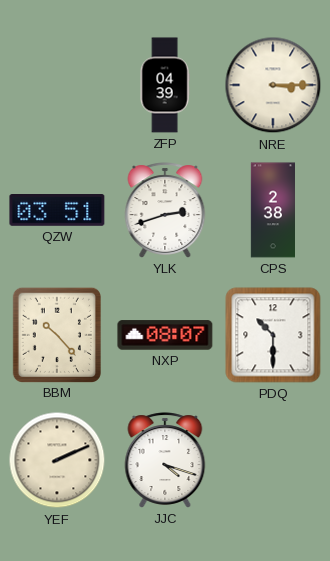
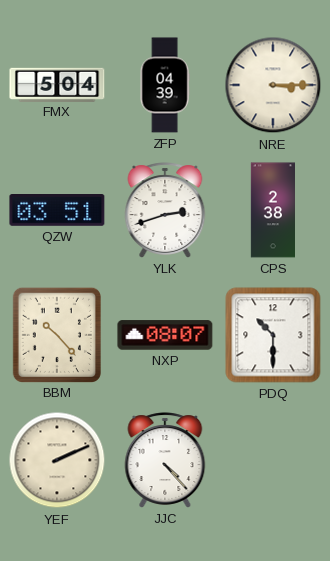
FMX: none -> 5:04
JJC: 4:18 -> 4:23
